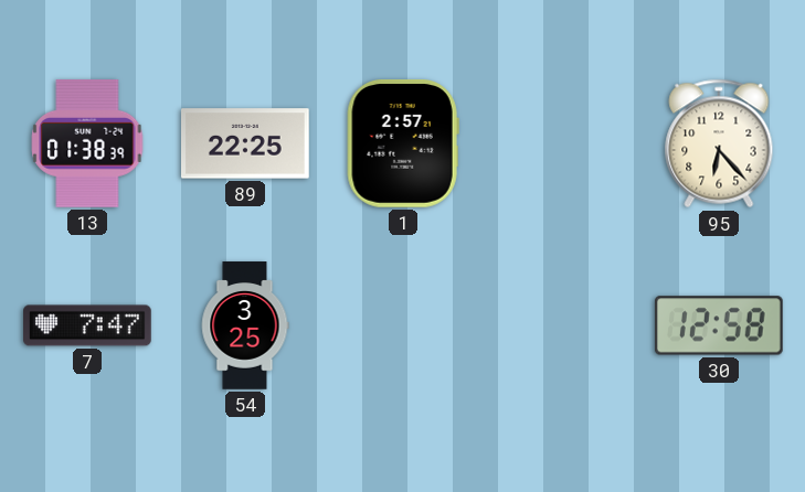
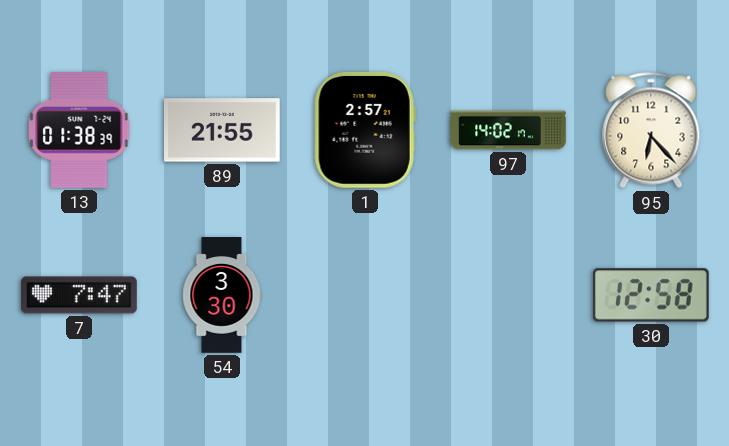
89: 22:25 -> 21:55
97: none -> 14:02
54: 3:25 -> 3:30
